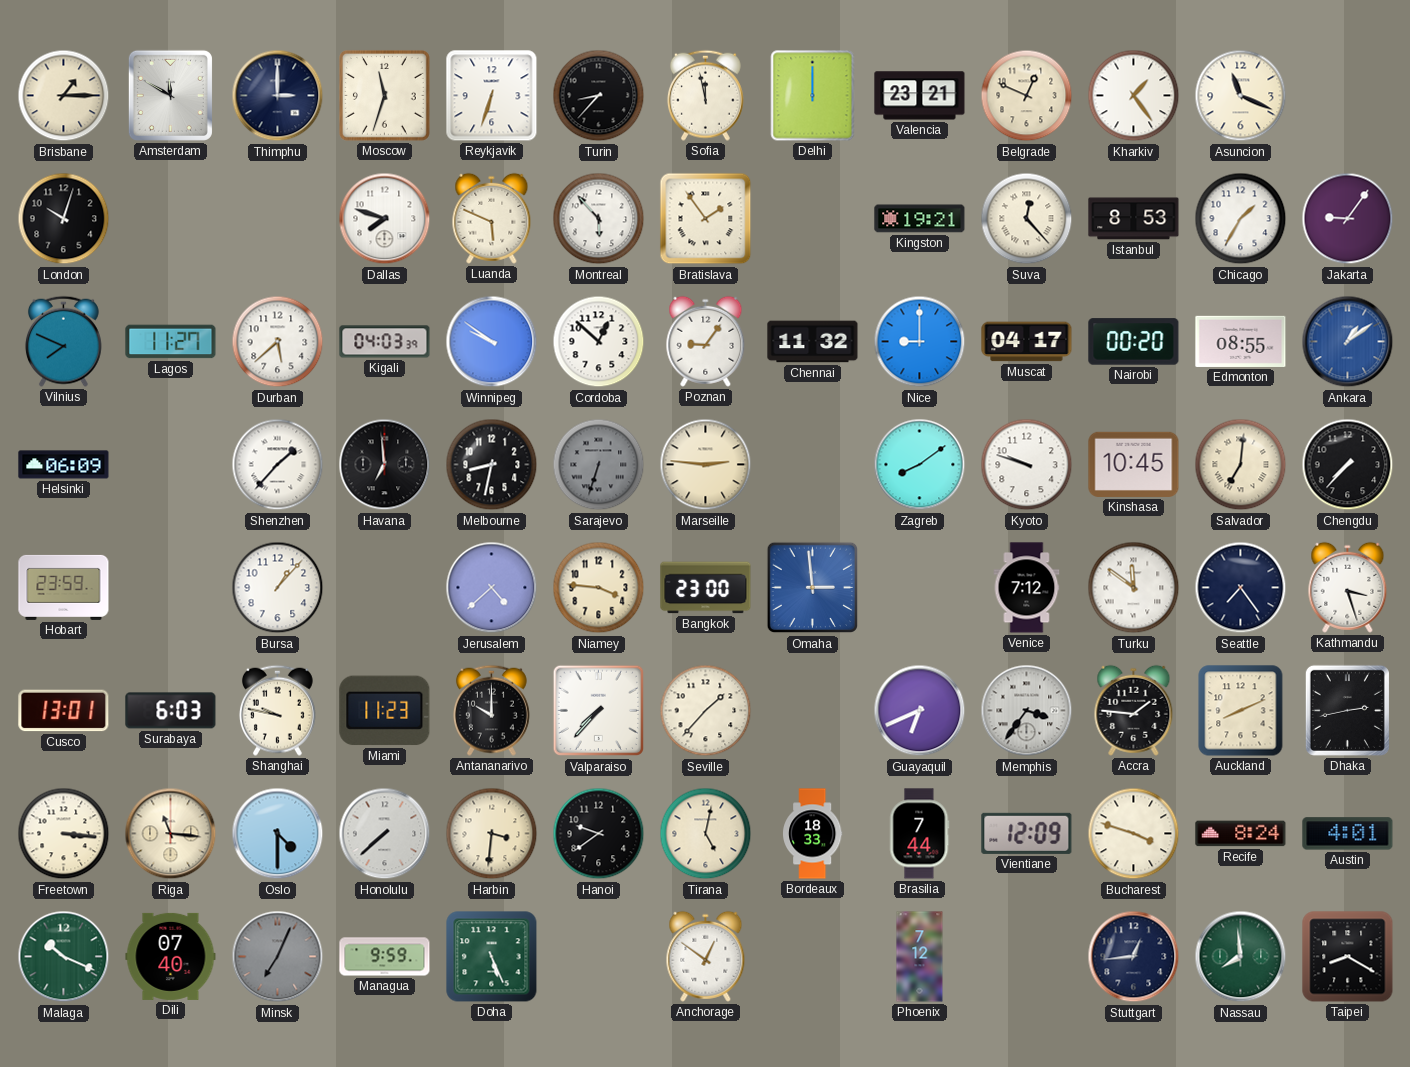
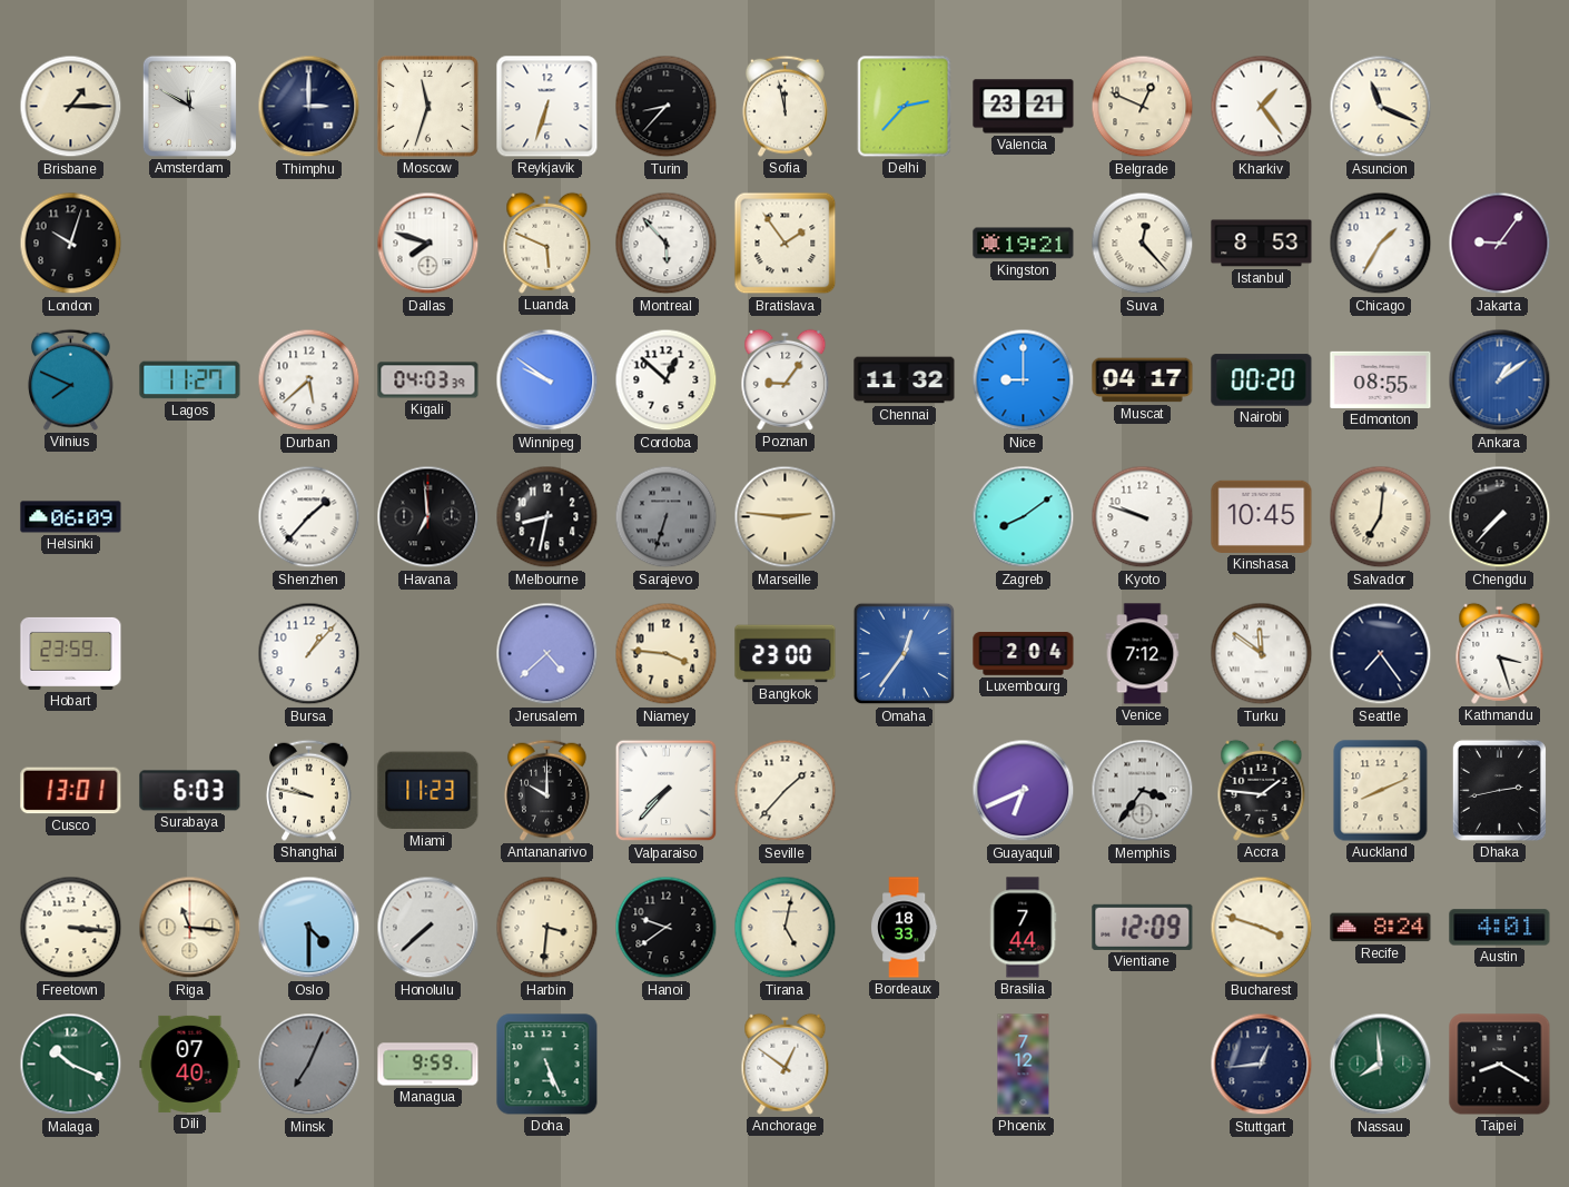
Delhi: 12:00 -> 2:37
Omaha: 2:59 -> 12:36
Luxembourg: none -> 2:04
